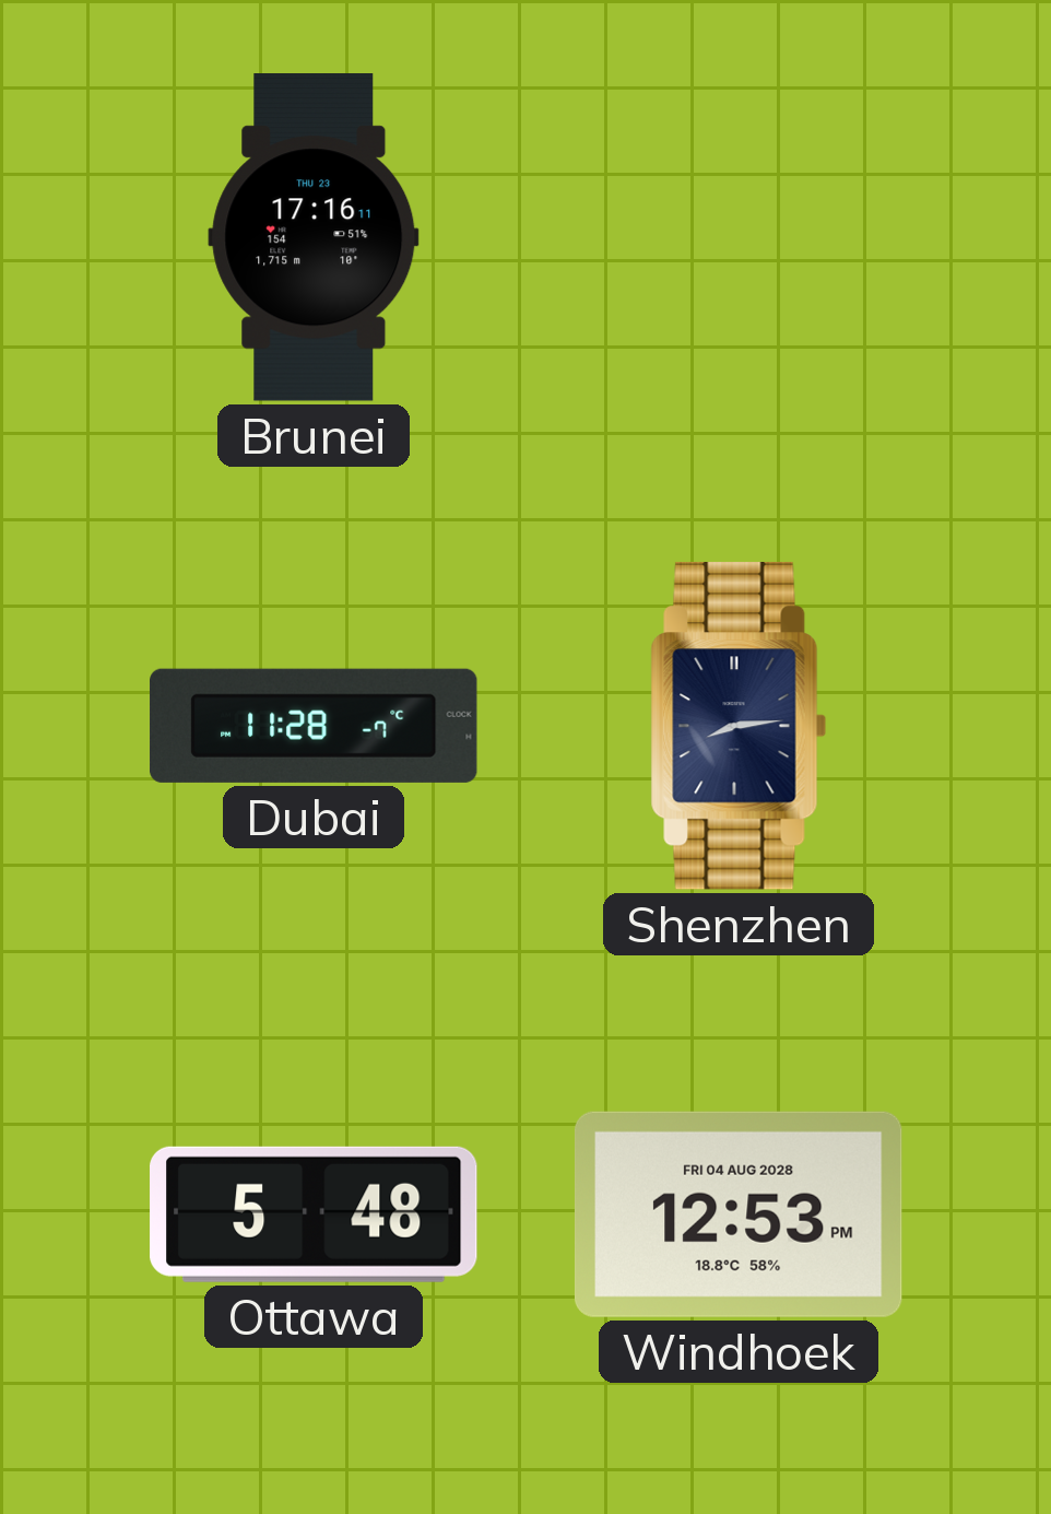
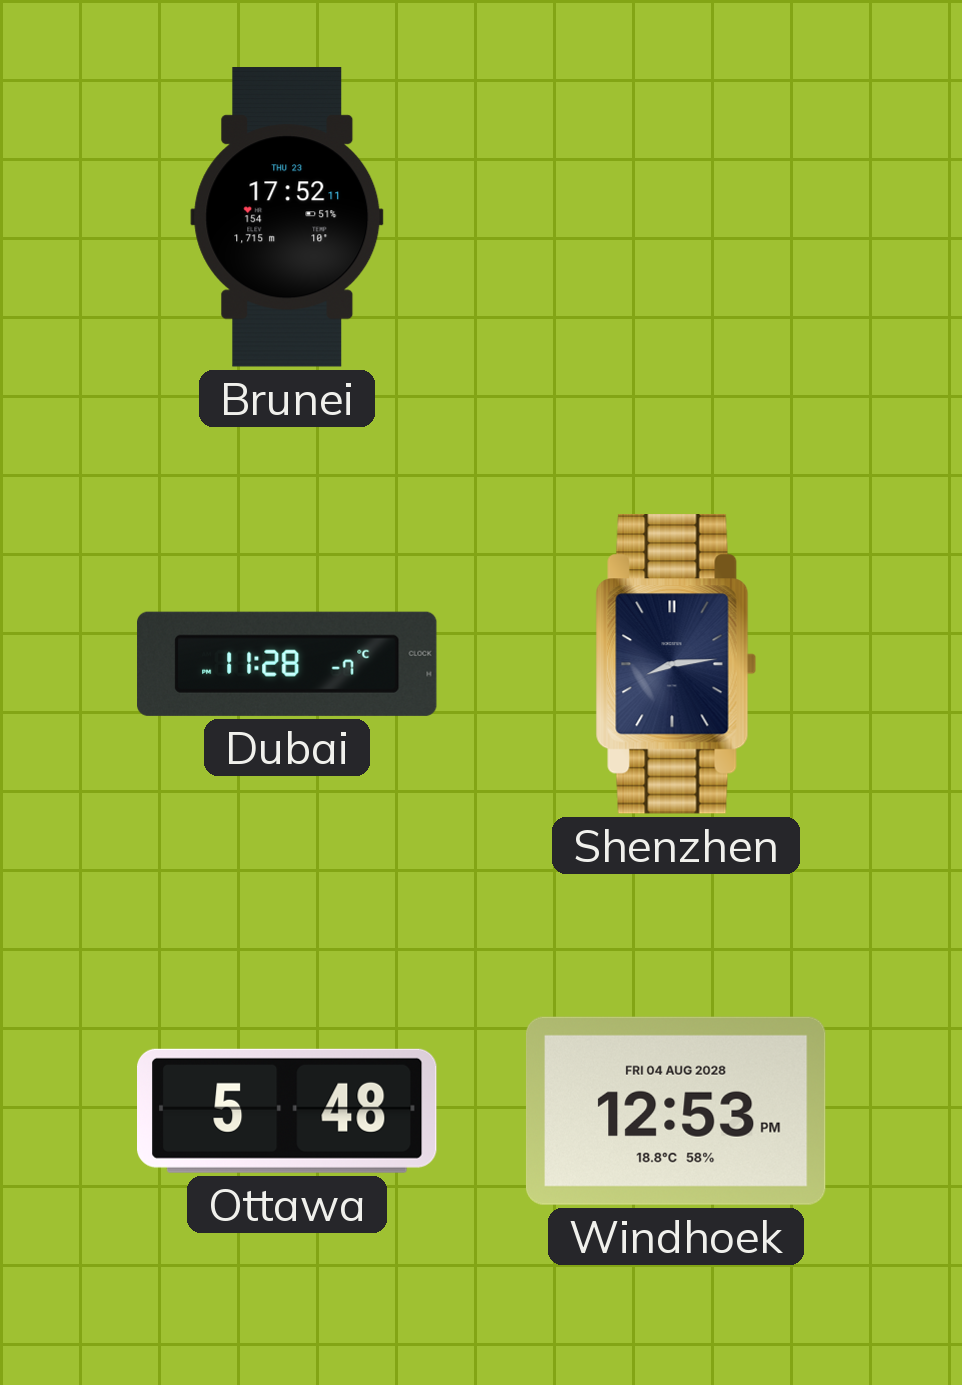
Brunei: 17:16 -> 17:52
